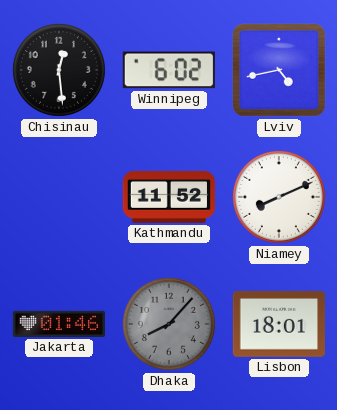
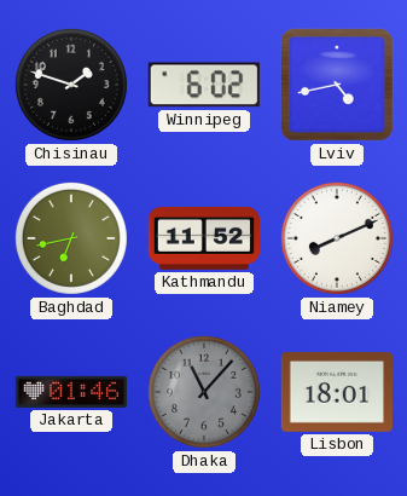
Chisinau: 12:29 -> 1:48
Baghdad: none -> 6:43
Dhaka: 8:07 -> 11:07
